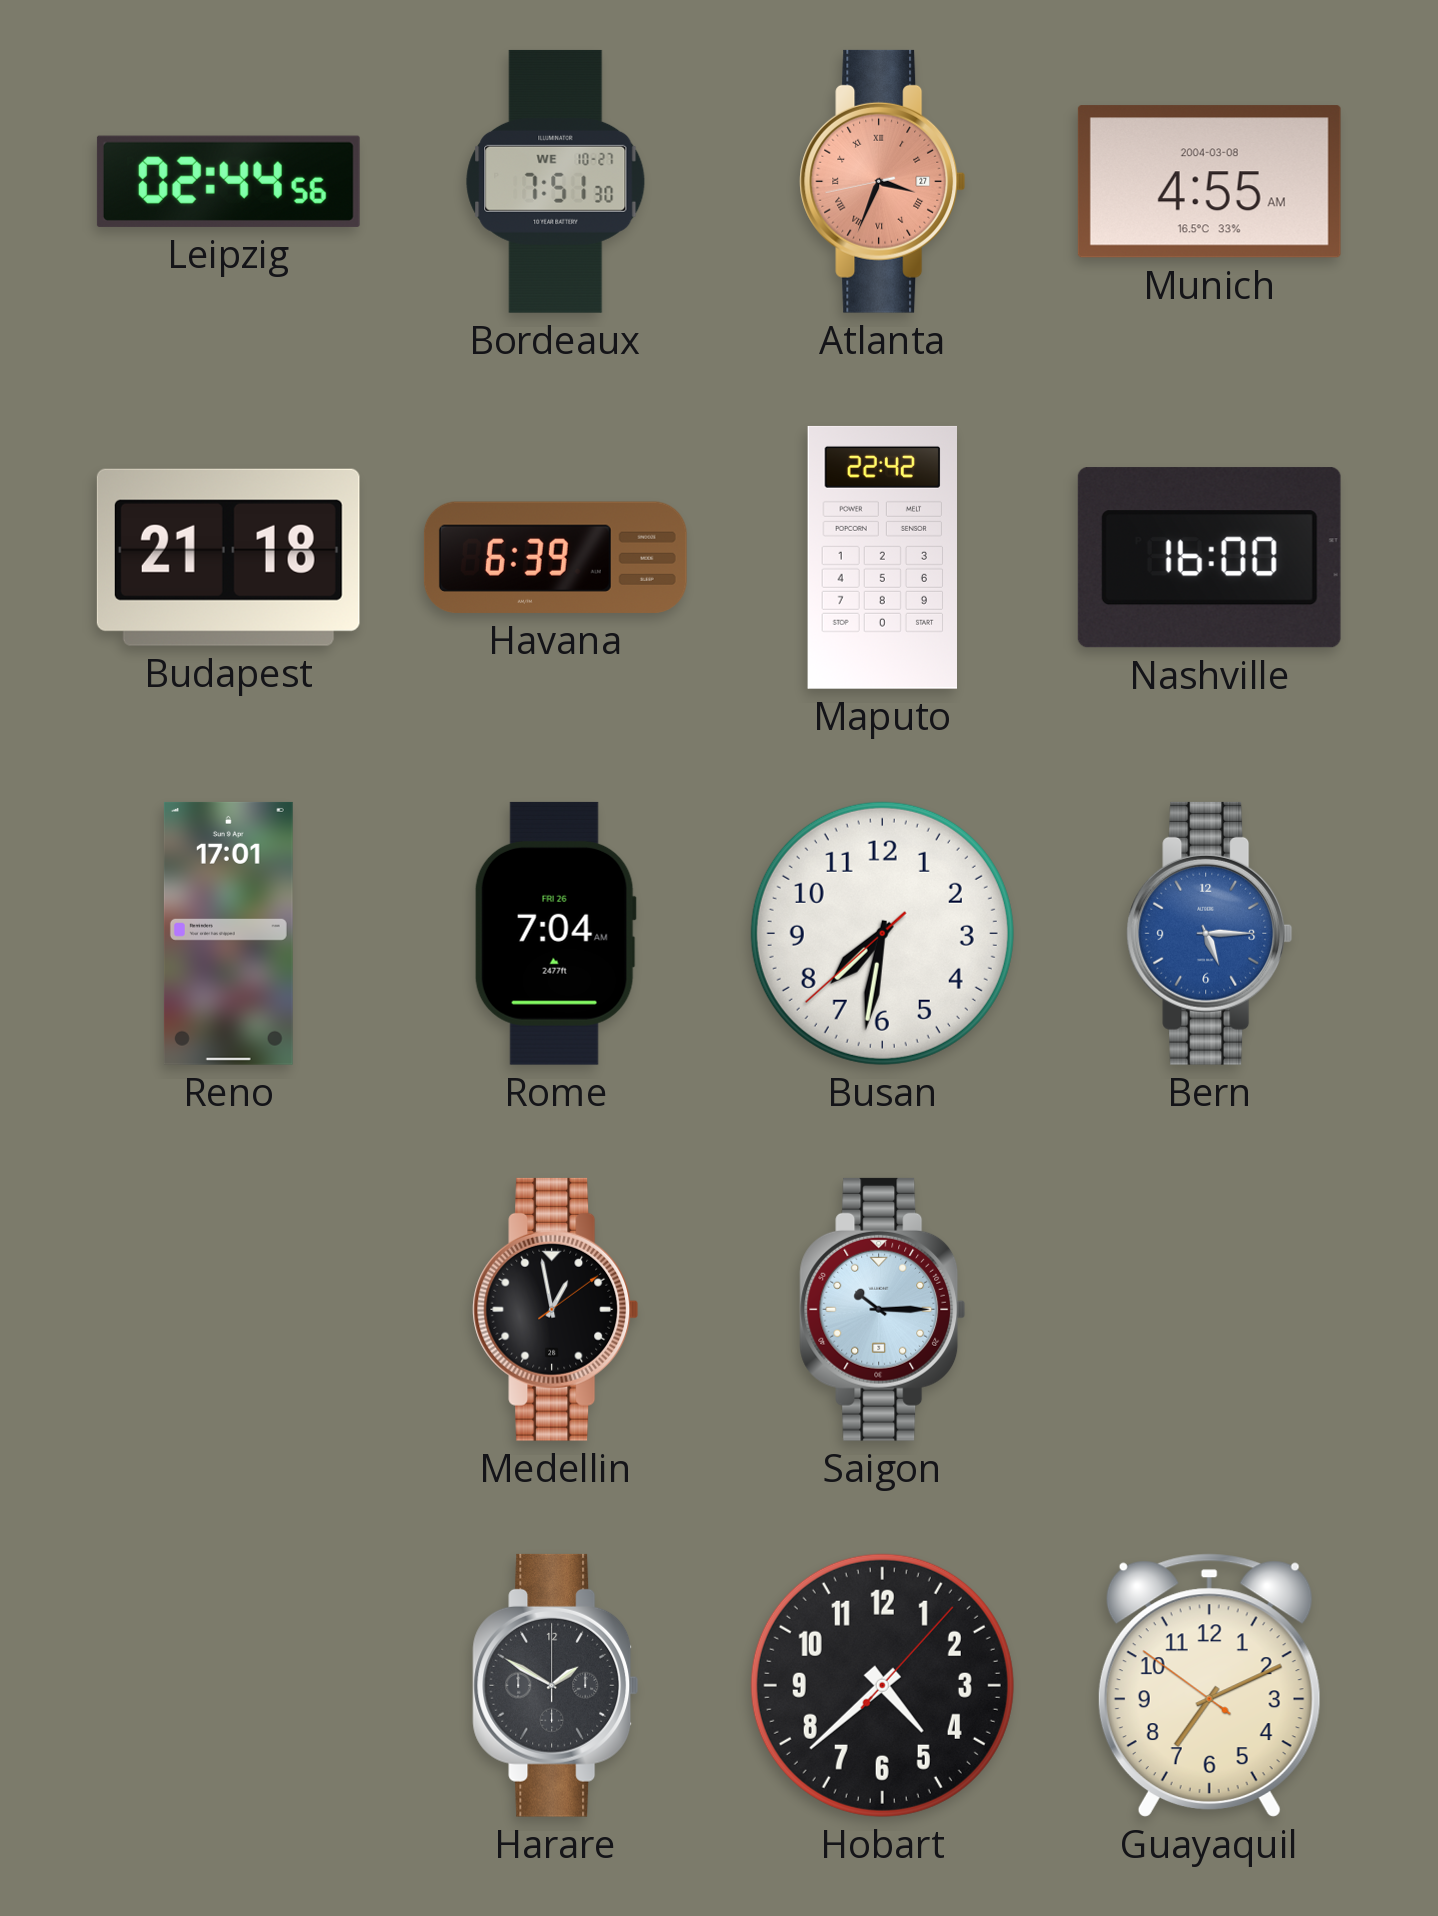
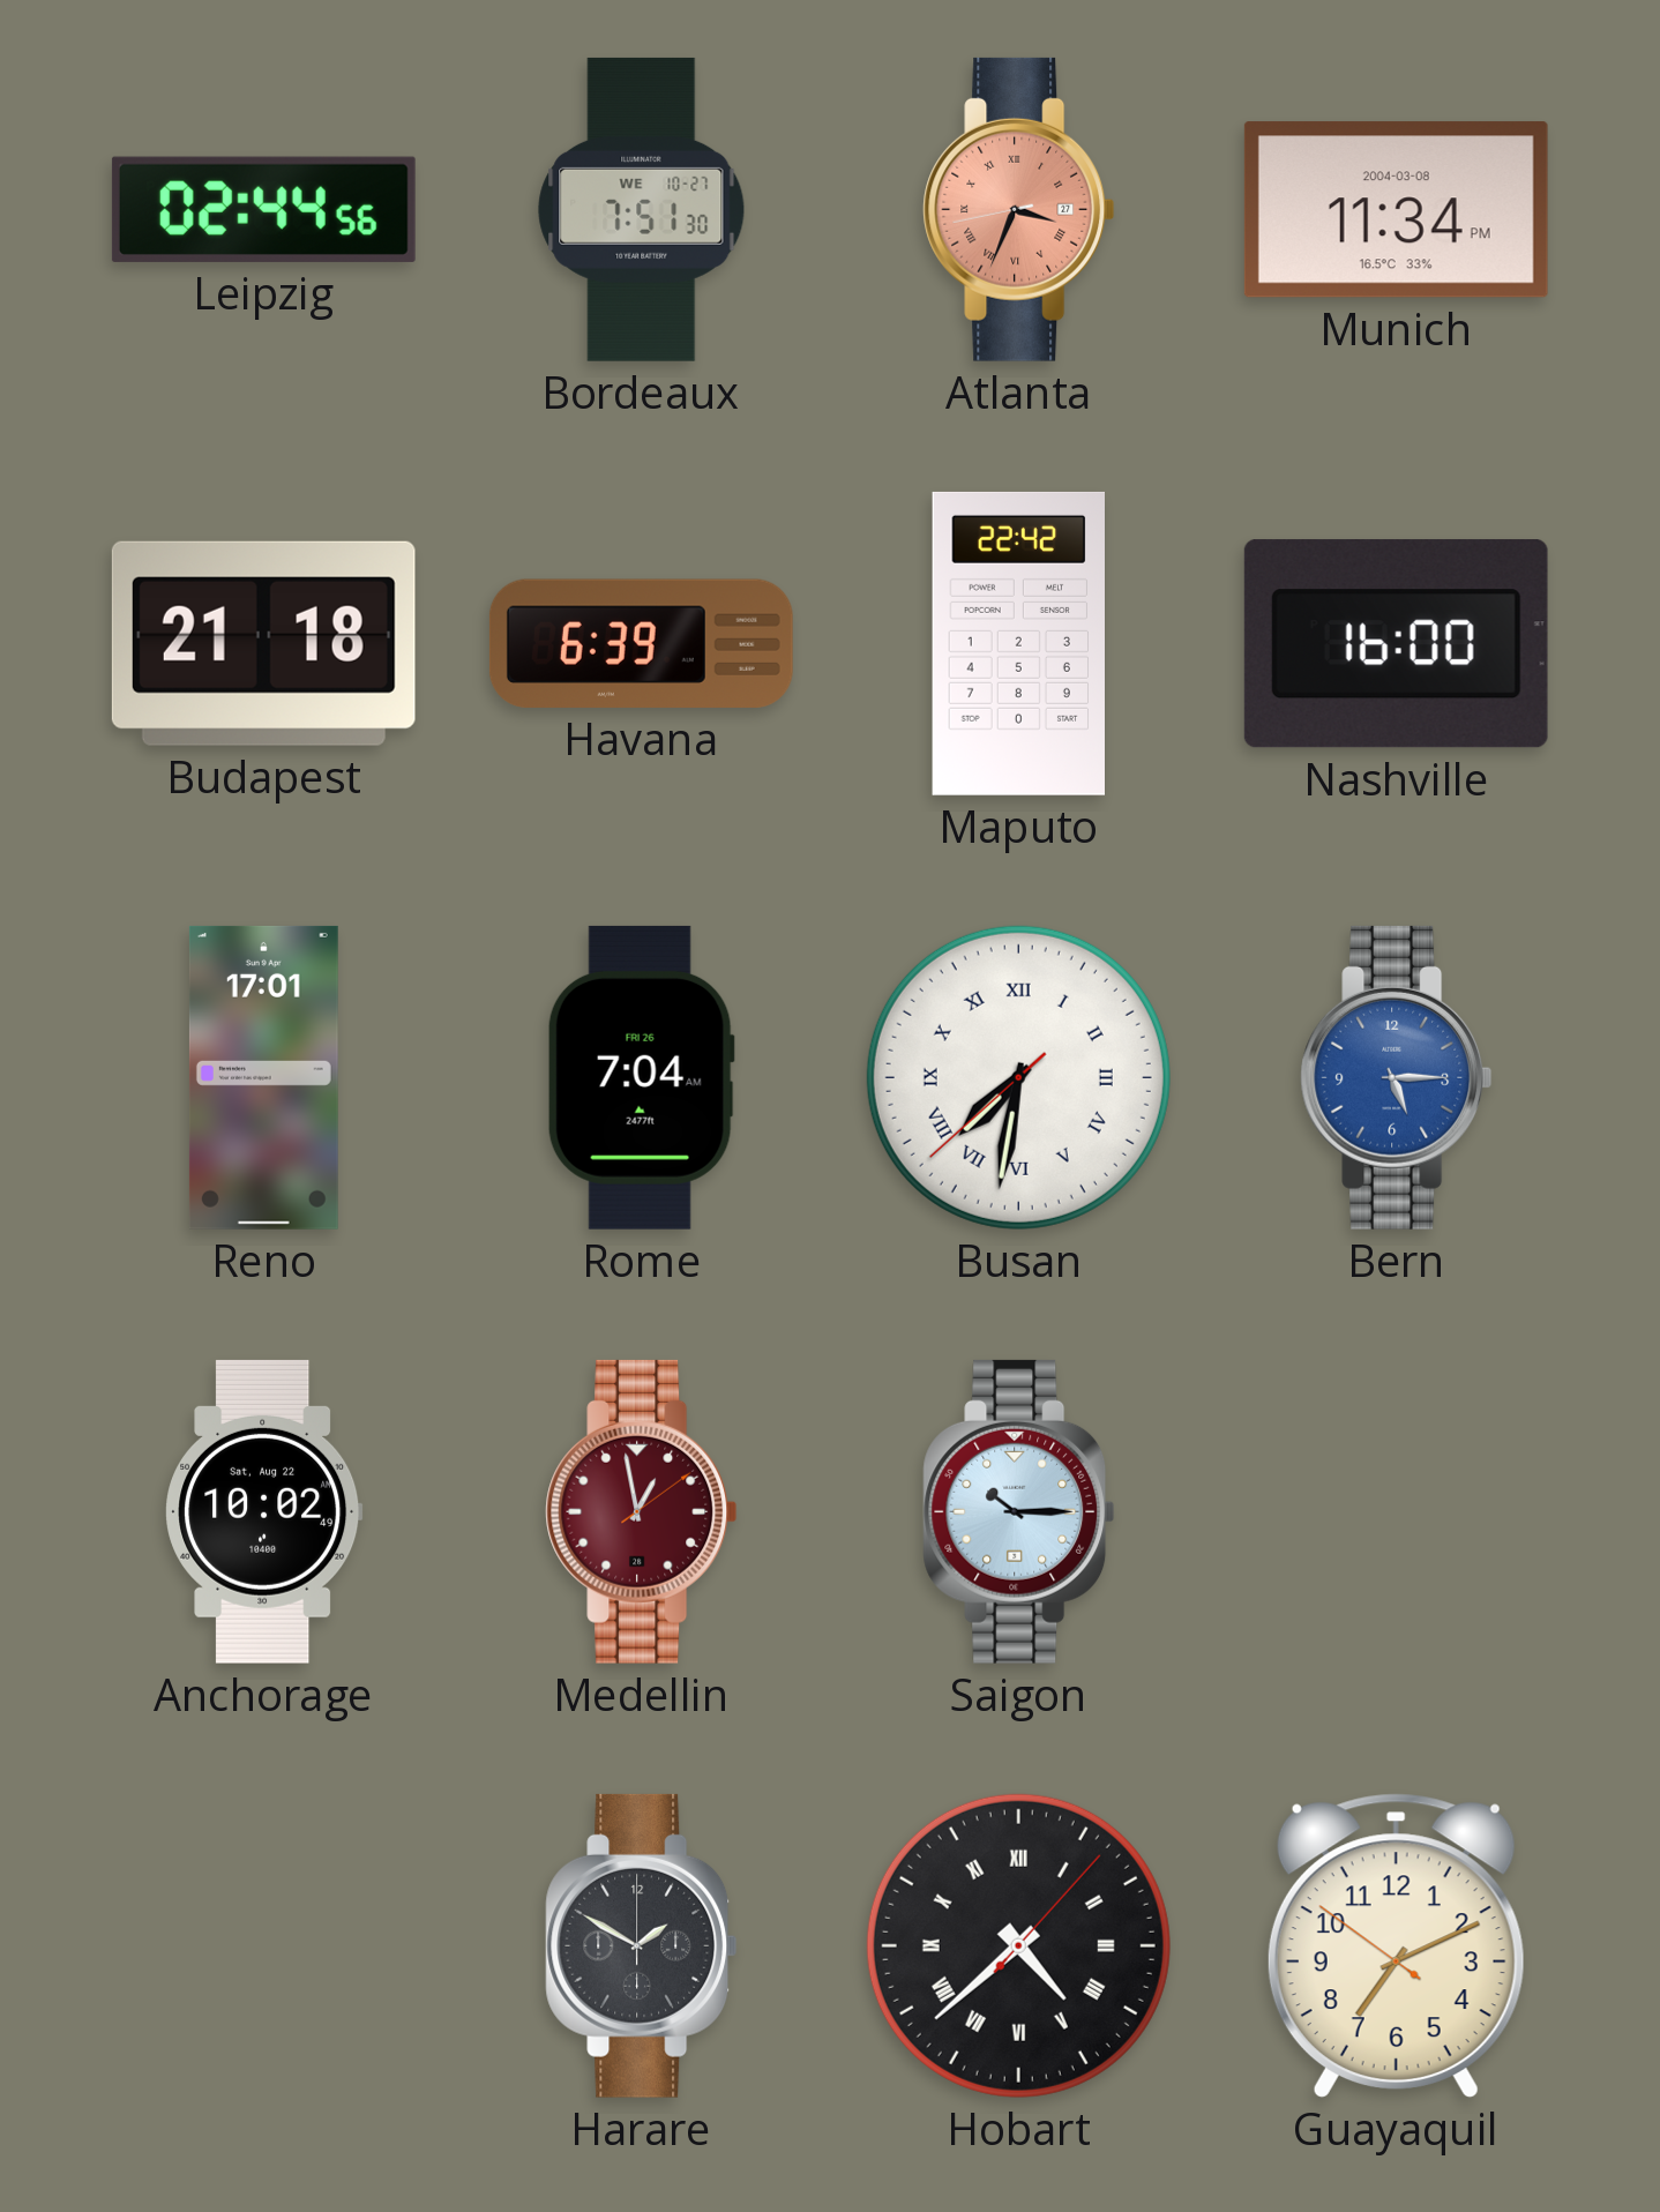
Munich: 4:55 -> 11:34
Busan numerals: Arabic -> Roman
Anchorage: none -> 10:02
Medellin dial: black -> burgundy
Hobart numerals: Arabic -> Roman
